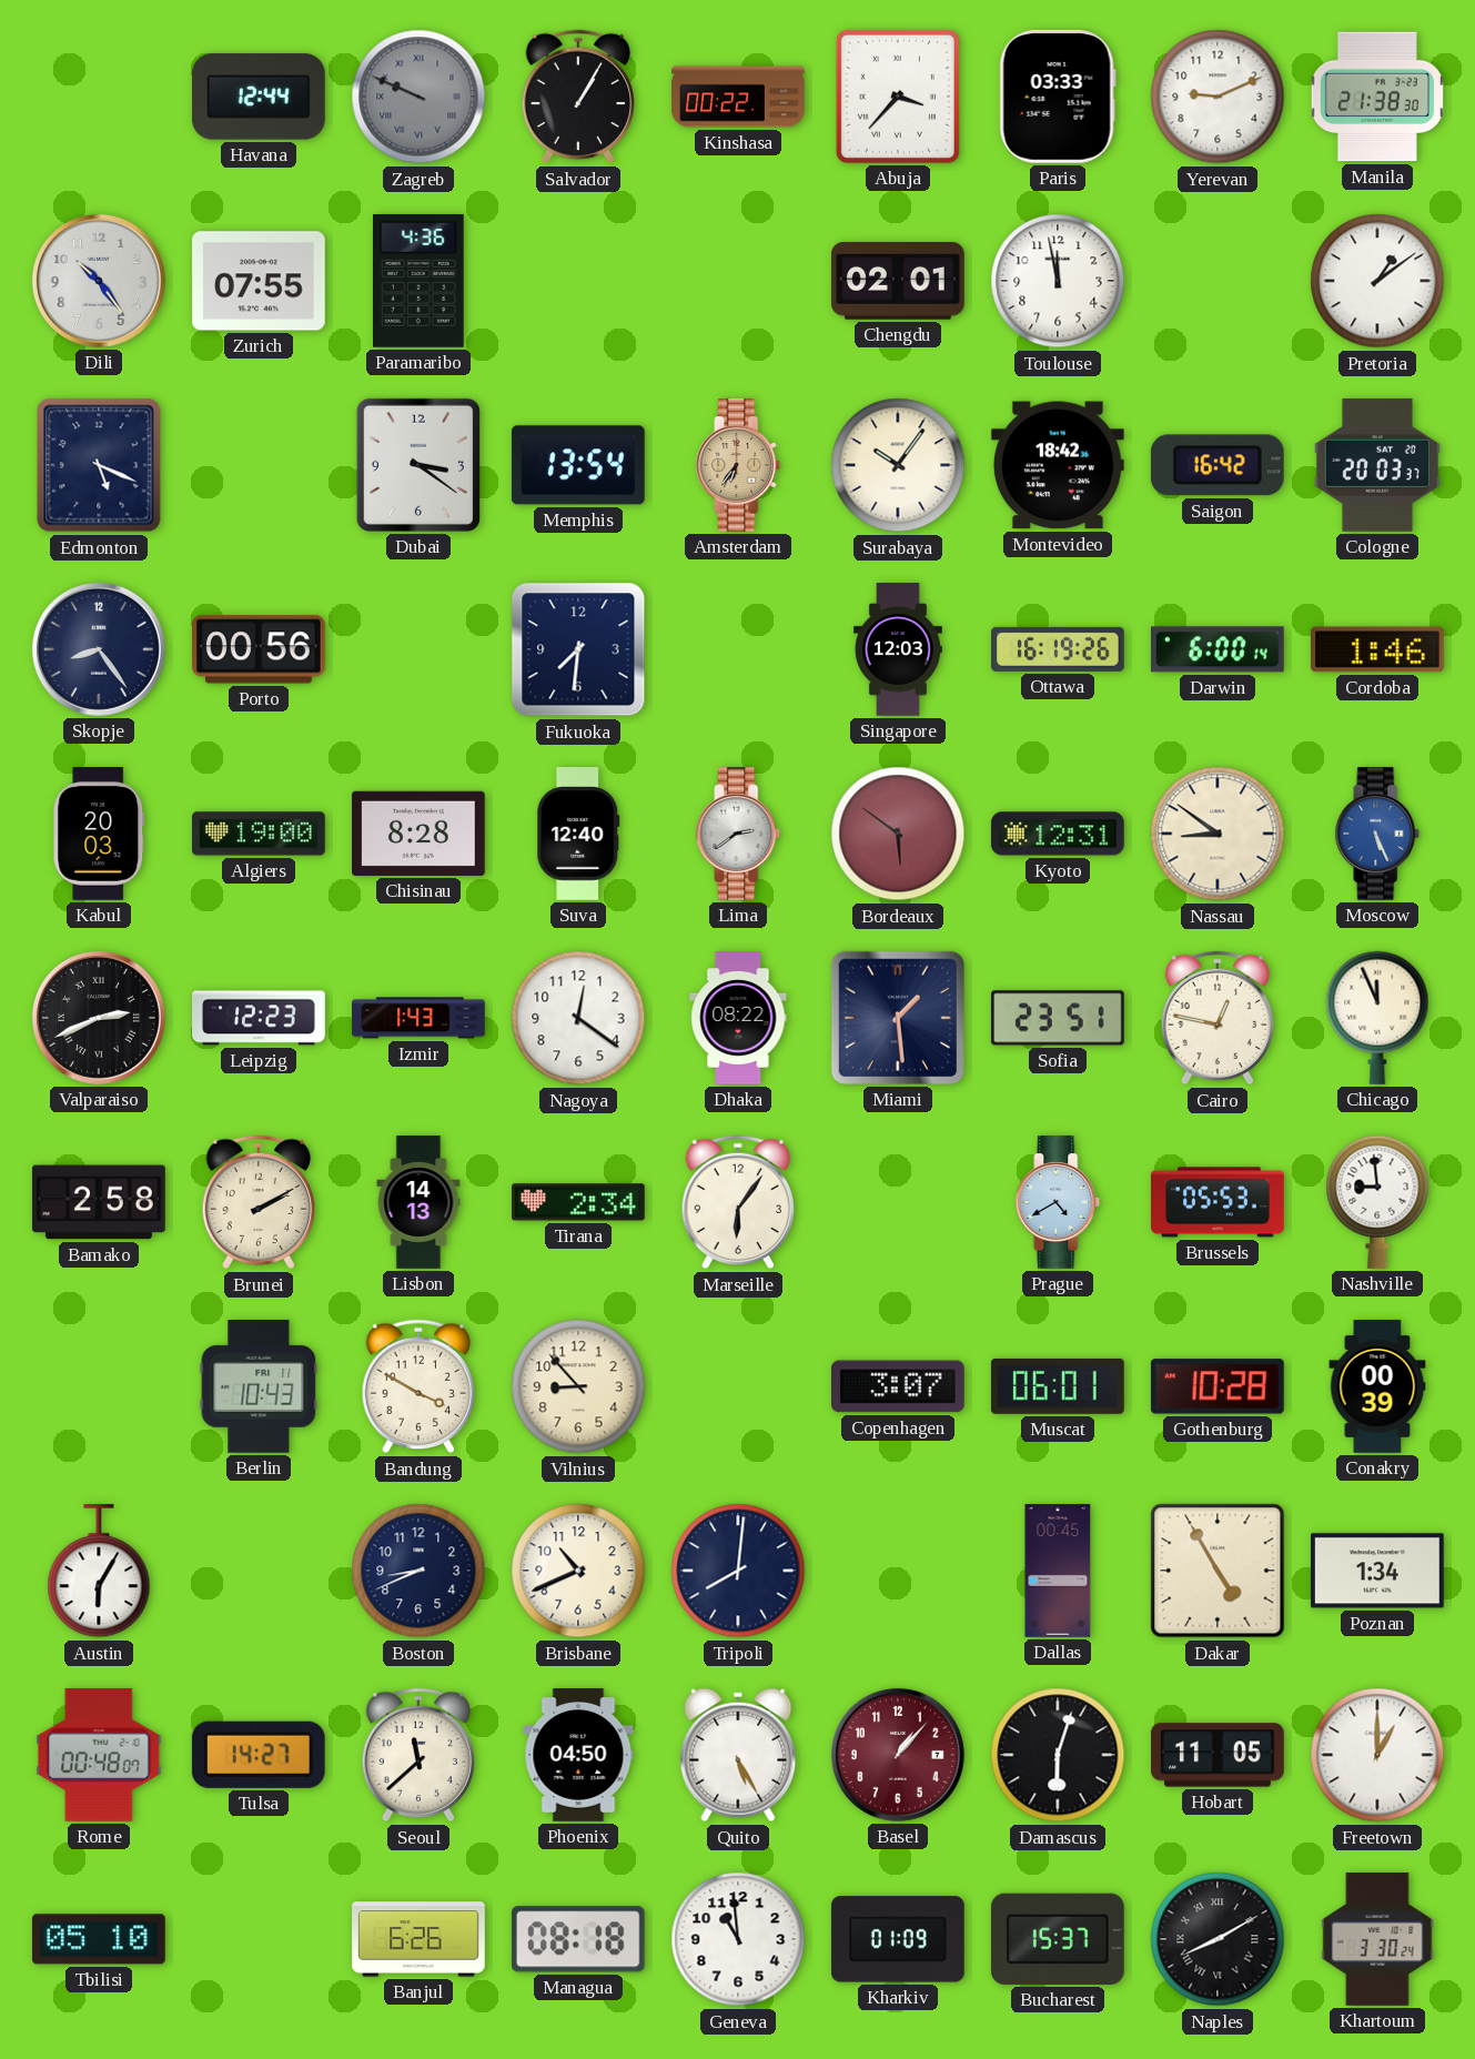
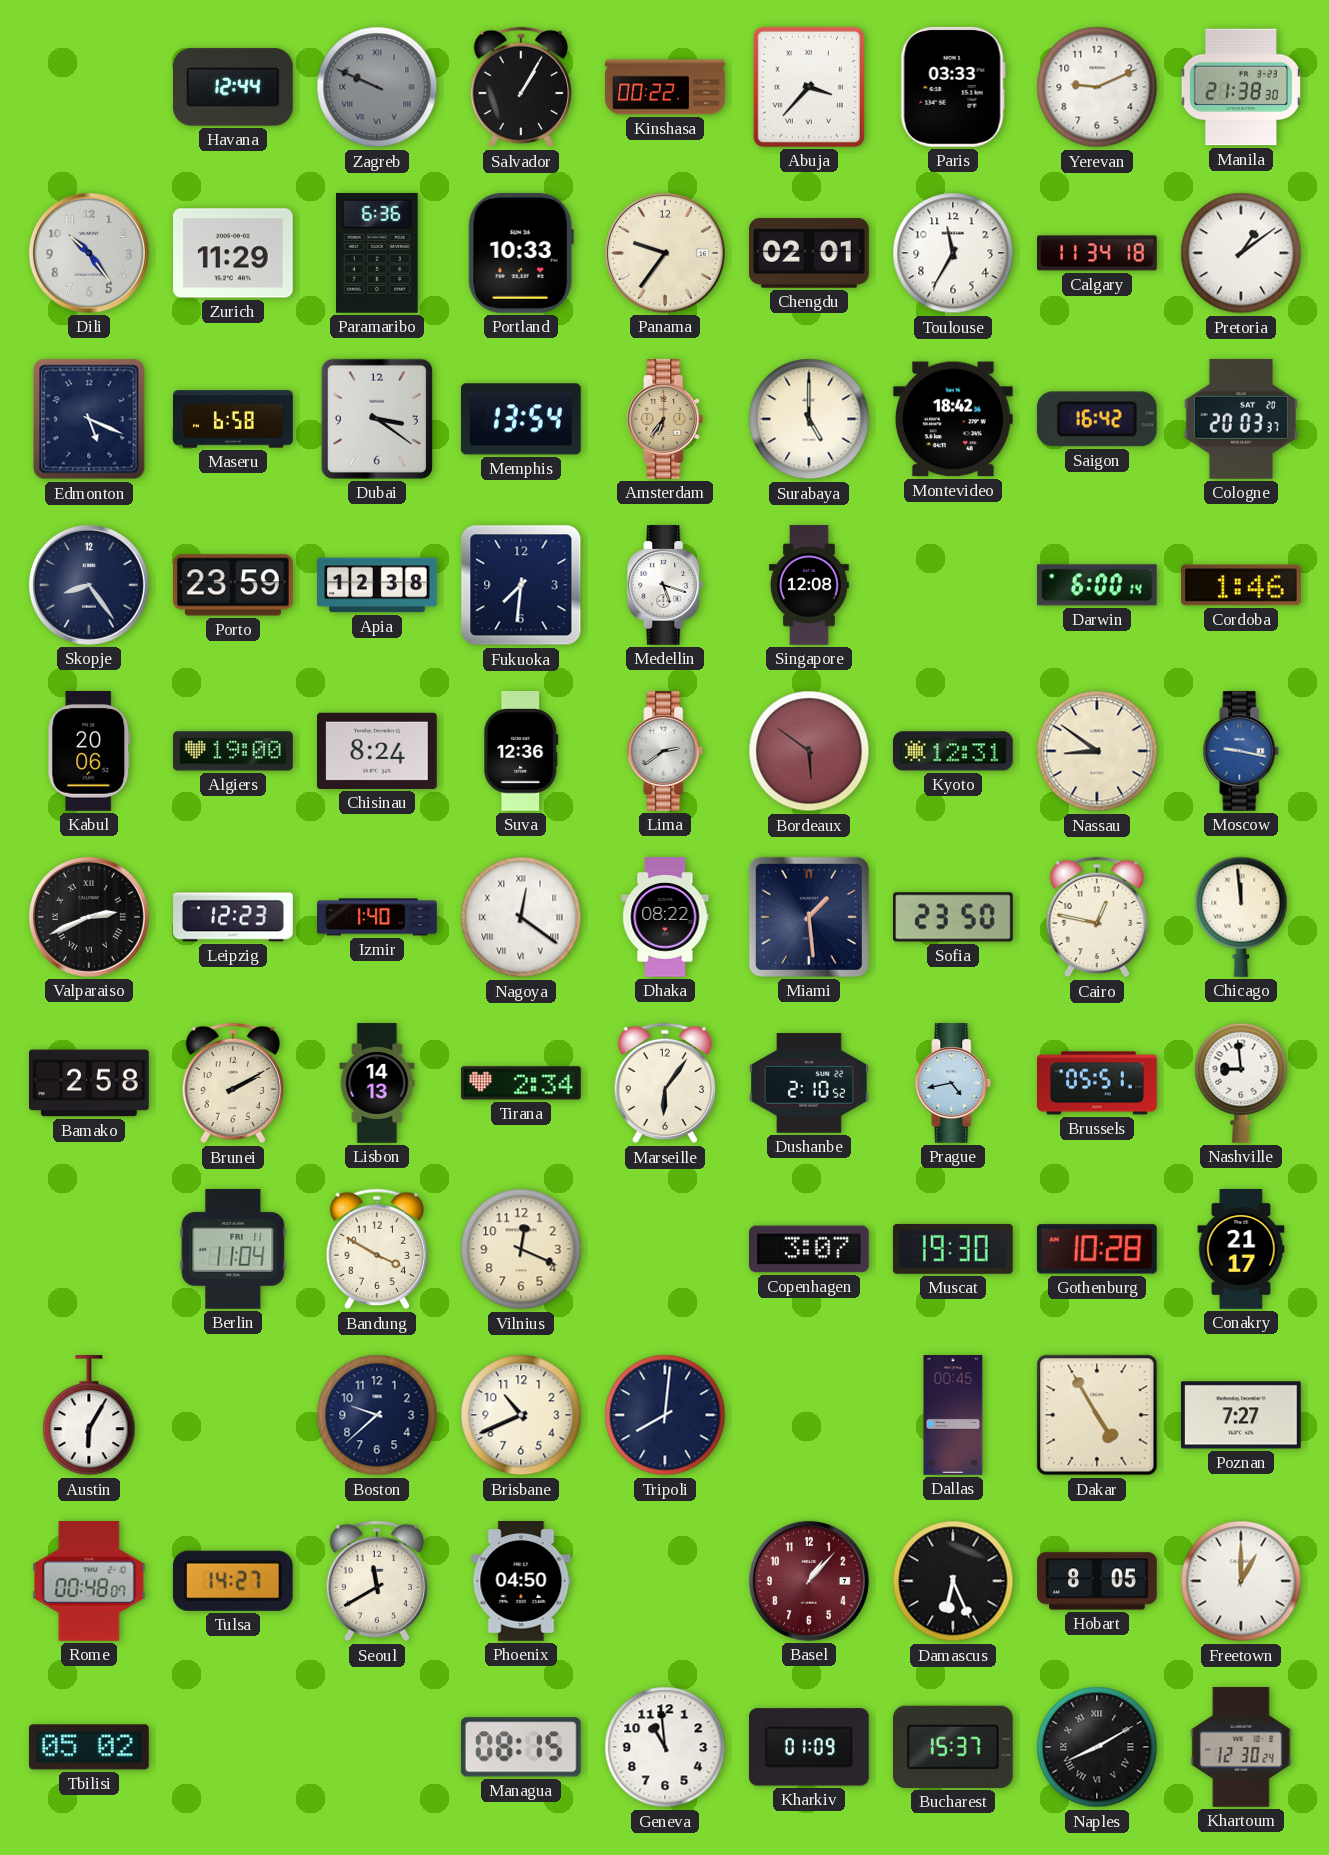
Zurich: 07:55 -> 11:29
Paramaribo: 4:36 -> 6:36
Portland: none -> 10:33
Panama: none -> 9:36
Toulouse: 11:58 -> 11:35
Calgary: none -> 11:34
Maseru: none -> 6:58
Surabaya: 10:06 -> 5:00
Porto: 00:56 -> 23:59
Apia: none -> 12:38
Medellin: none -> 5:18
Singapore: 12:03 -> 12:08
Ottawa: 16:19 -> none
Kabul: 20:03 -> 20:06
Chisinau: 8:28 -> 8:24
Suva: 12:40 -> 12:36
Moscow: 5:26 -> 9:17
Izmir: 1:43 -> 1:40
Nagoya numerals: Arabic -> Roman
Sofia: 23:51 -> 23:50
Chicago: 11:56 -> 11:59
Dushanbe: none -> 2:10
Prague: 4:40 -> 4:43
Brussels: 05:53 -> 05:51
Berlin: 10:43 -> 11:04
Vilnius: 8:53 -> 12:19
Muscat: 06:01 -> 19:30
Conakry: 00:39 -> 21:17
Boston: 8:41 -> 9:38
Poznan: 1:34 -> 7:27
Seoul: 11:38 -> 11:40
Quito: 5:25 -> none
Damascus: 6:03 -> 6:26
Hobart: 11:05 -> 8:05
Tbilisi: 05:10 -> 05:02
Banjul: 6:26 -> none
Managua: 08:18 -> 08:15
Khartoum: 3:30 -> 12:30
